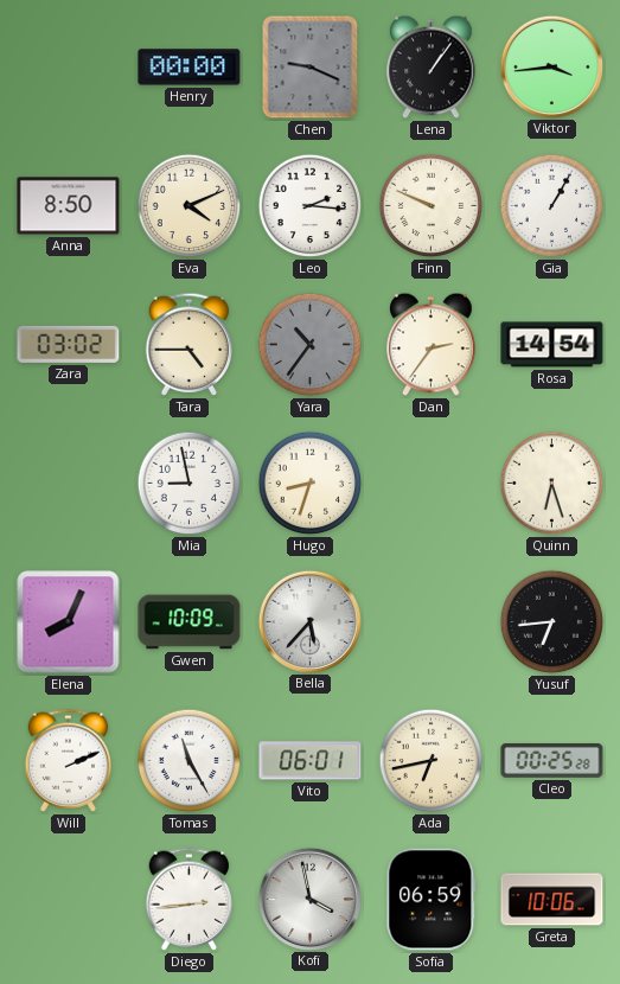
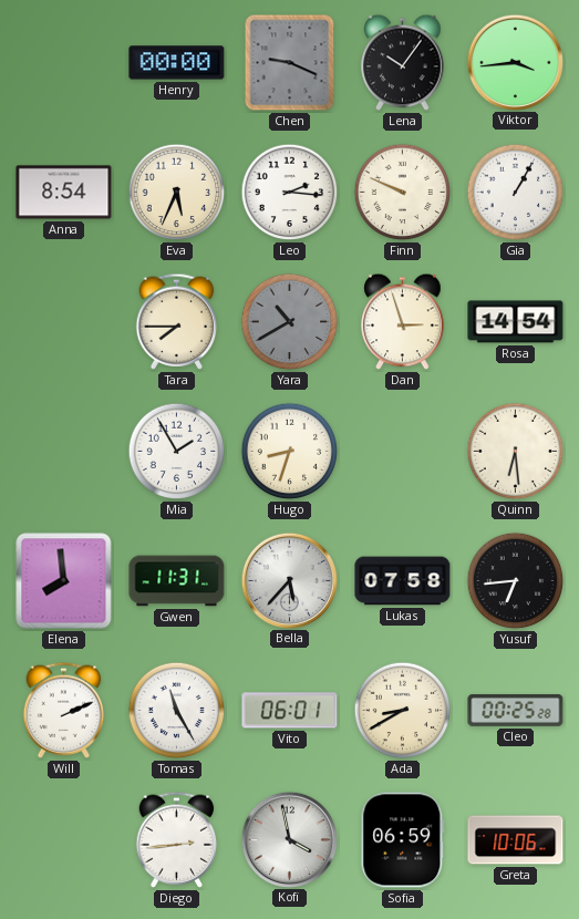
Lena: 1:06 -> 10:06
Anna: 8:50 -> 8:54
Eva: 4:11 -> 5:34
Zara: 03:02 -> none
Tara: 4:45 -> 7:45
Yara: 10:36 -> 10:40
Dan: 2:36 -> 2:57
Mia: 8:58 -> 1:55
Quinn: 6:27 -> 6:29
Elena: 8:04 -> 7:59
Gwen: 10:09 -> 11:31
Lukas: none -> 07:58
Ada: 6:43 -> 8:40
